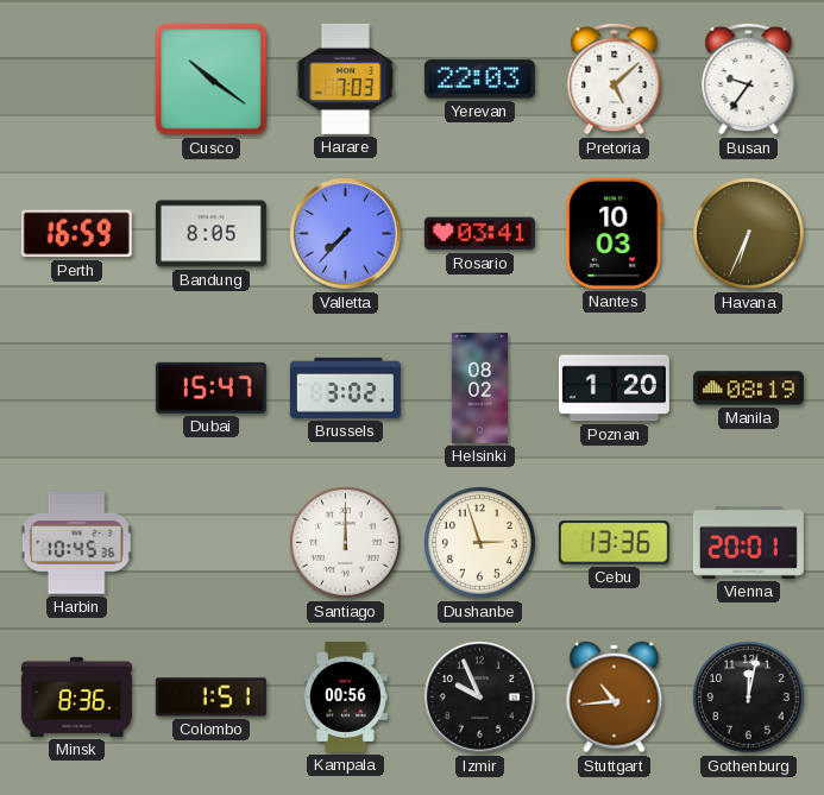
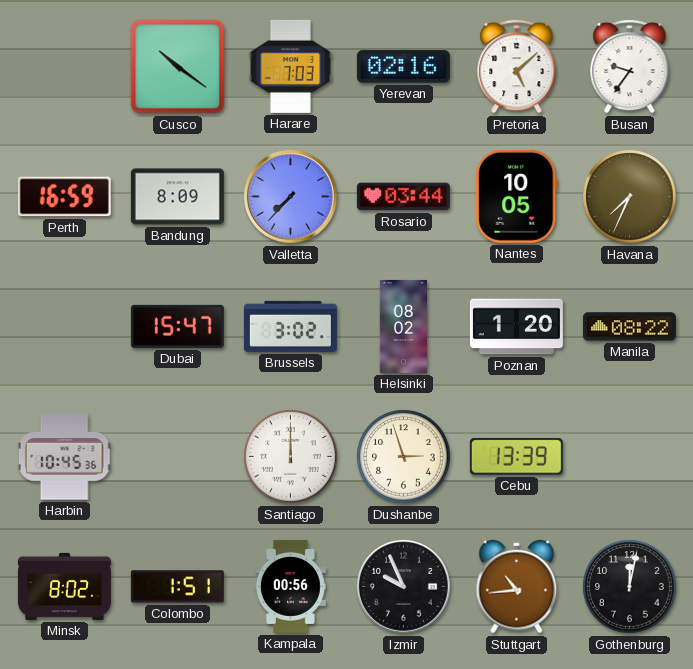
Yerevan: 22:03 -> 02:16
Bandung: 8:05 -> 8:09
Rosario: 03:41 -> 03:44
Nantes: 10:03 -> 10:05
Havana: 6:34 -> 7:34
Manila: 08:19 -> 08:22
Cebu: 13:36 -> 13:39
Vienna: 20:01 -> none
Minsk: 8:36 -> 8:02
